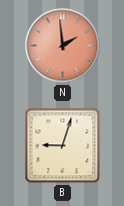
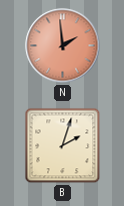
B: 9:03 -> 2:03
